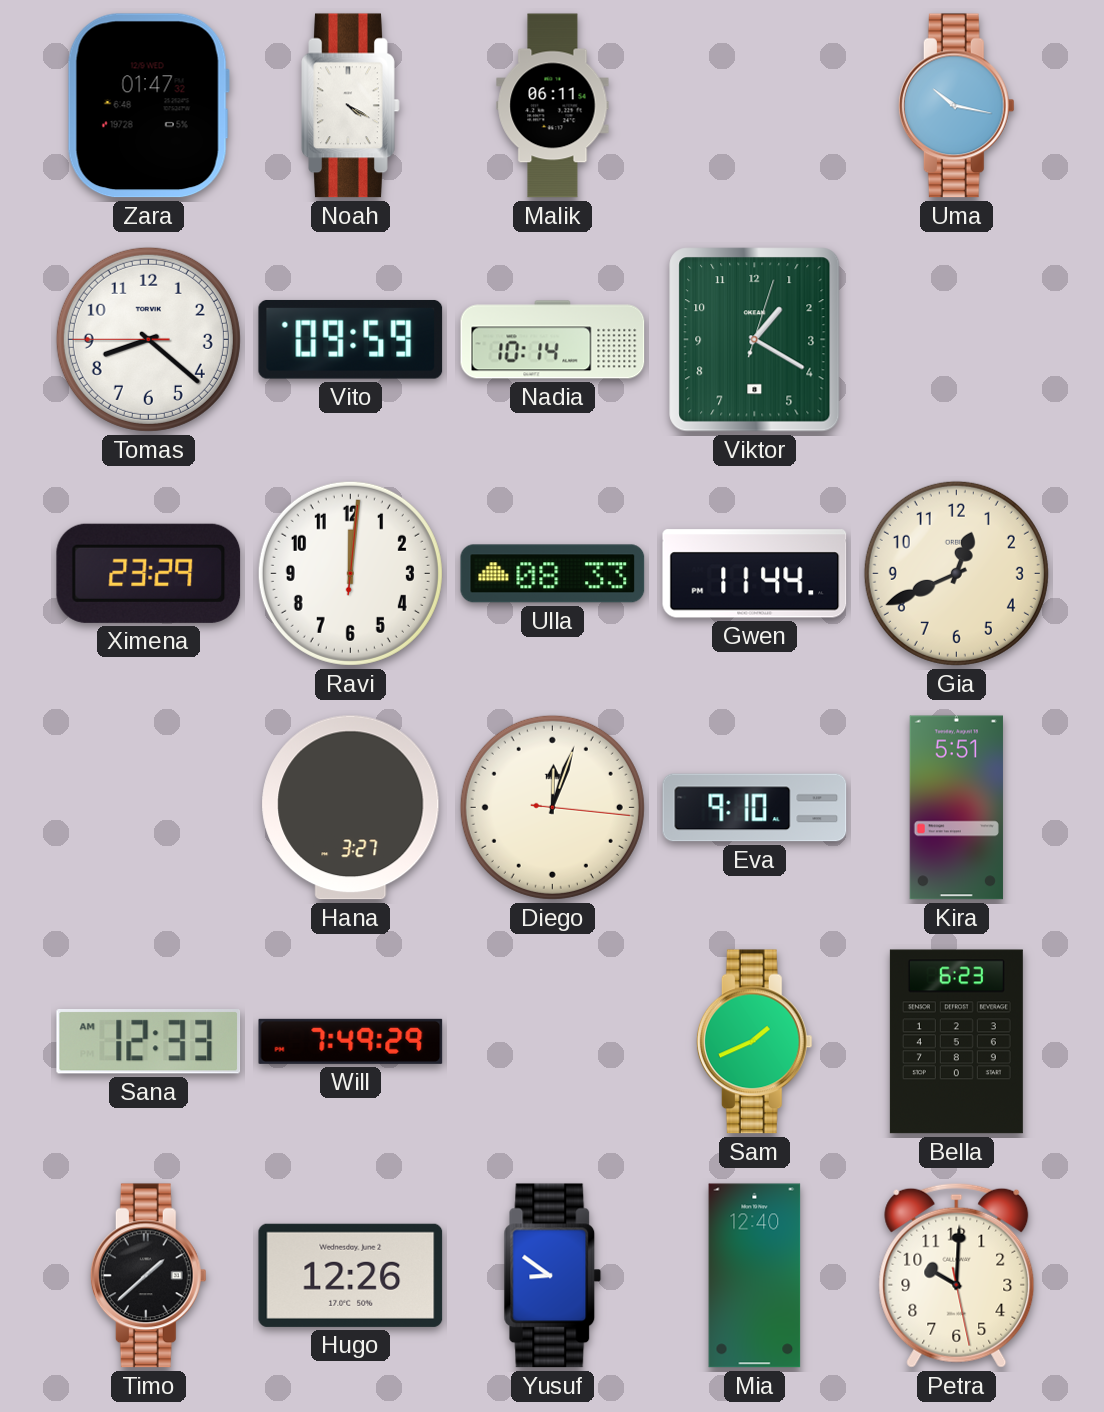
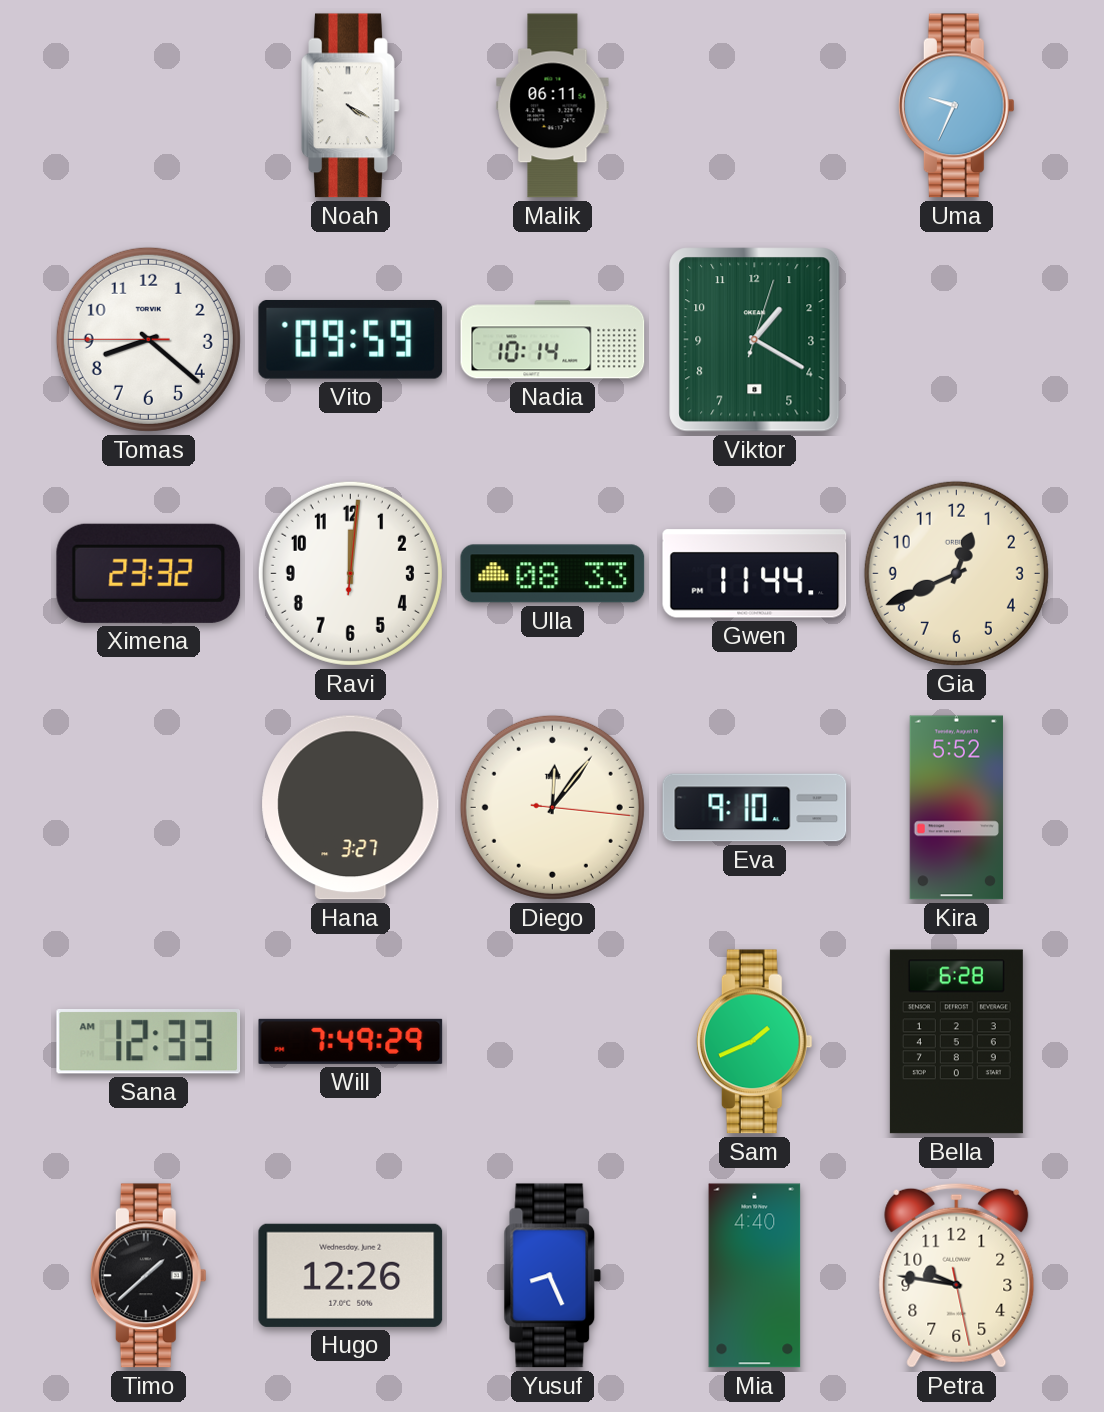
Zara: 01:47 -> none
Uma: 10:17 -> 9:34
Ximena: 23:29 -> 23:32
Diego: 12:03 -> 12:06
Kira: 5:51 -> 5:52
Bella: 6:23 -> 6:28
Yusuf: 8:51 -> 8:26
Mia: 12:40 -> 4:40
Petra: 10:00 -> 9:46
